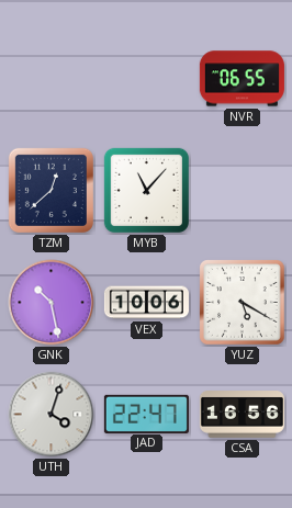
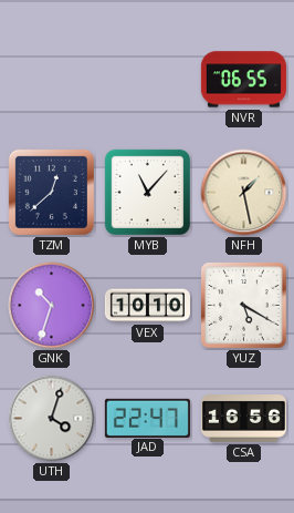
NFH: none -> 1:28
GNK: 10:28 -> 10:33
VEX: 10:06 -> 10:10
